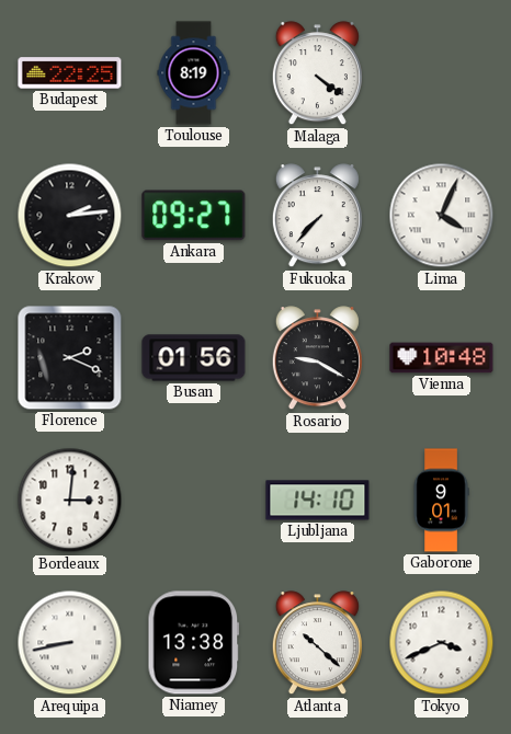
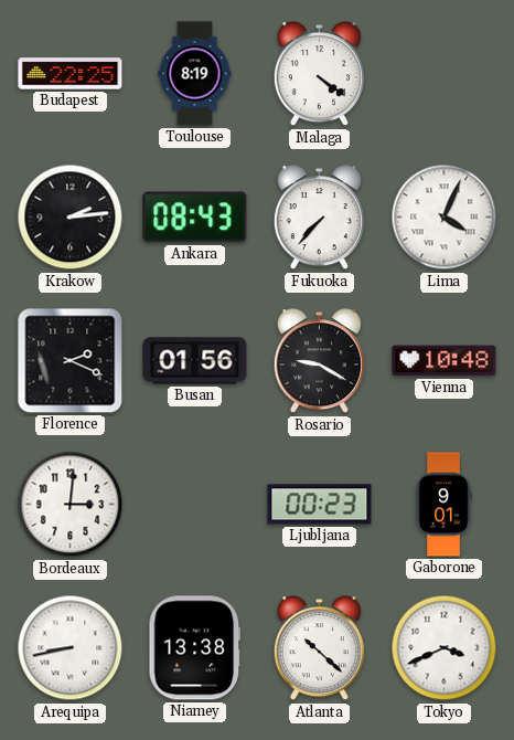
Ankara: 09:27 -> 08:43
Ljubljana: 14:10 -> 00:23
